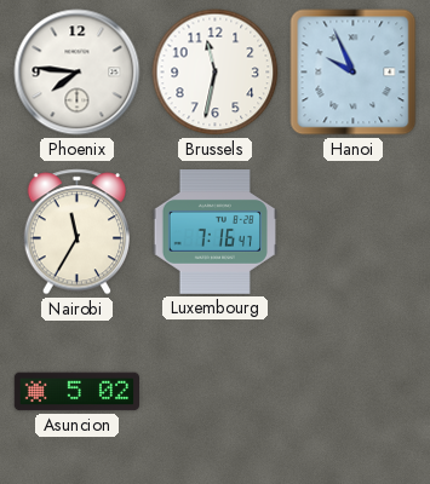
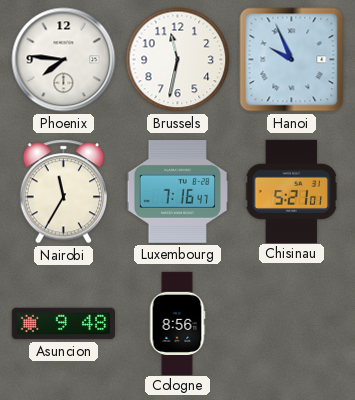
Chisinau: none -> 5:21
Asuncion: 5:02 -> 9:48
Cologne: none -> 8:56
